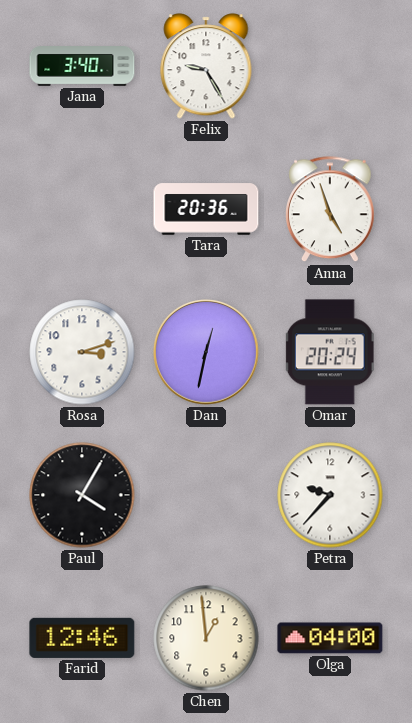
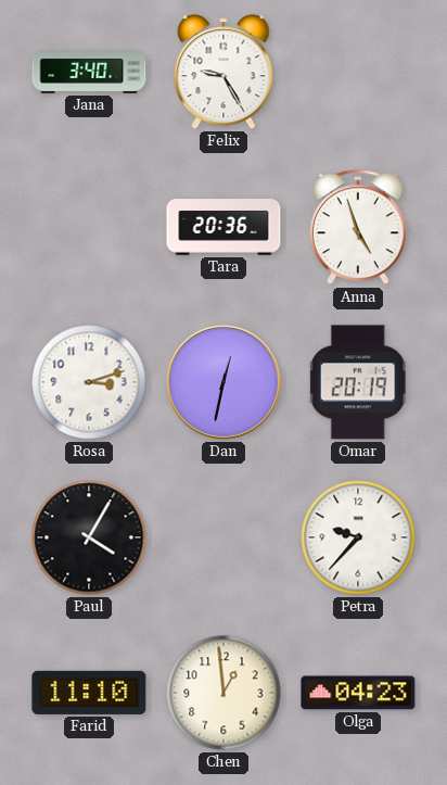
Omar: 20:24 -> 20:19
Farid: 12:46 -> 11:10
Olga: 04:00 -> 04:23
